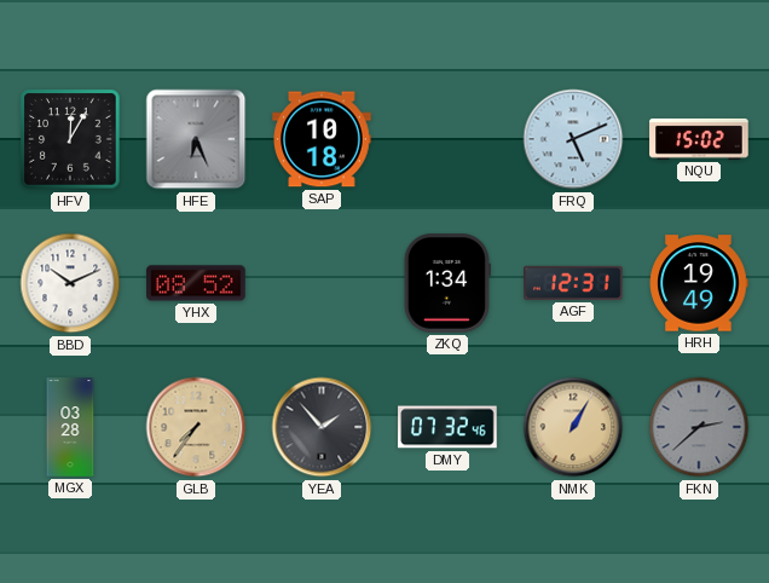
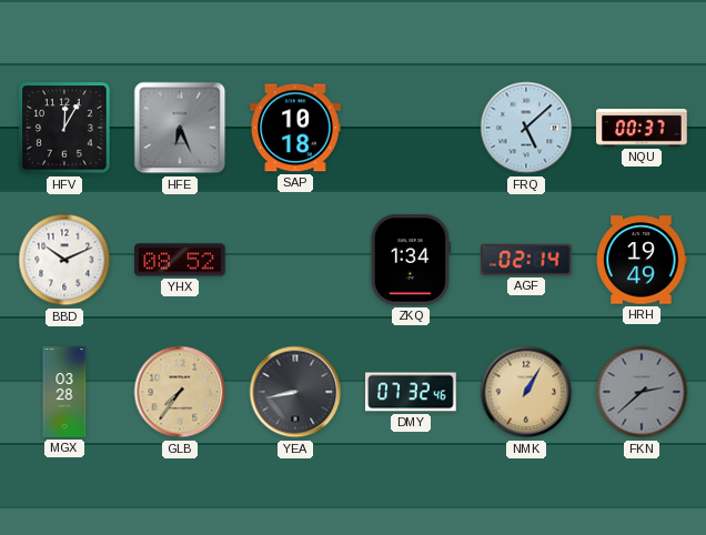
FRQ: 5:11 -> 5:08
NQU: 15:02 -> 00:37
AGF: 12:31 -> 02:14
YEA: 1:53 -> 8:43
